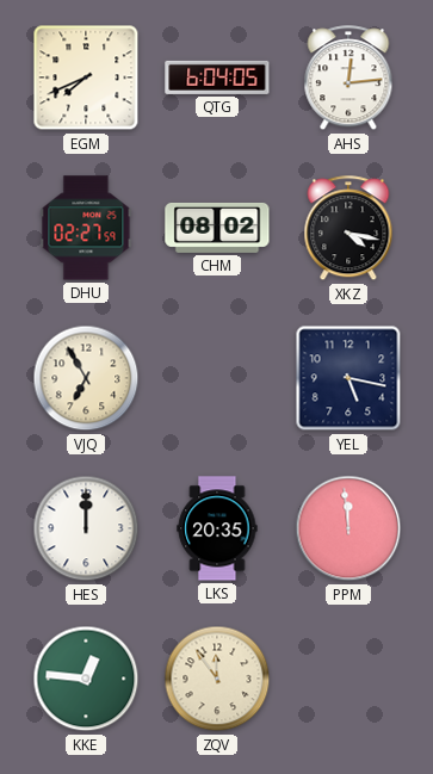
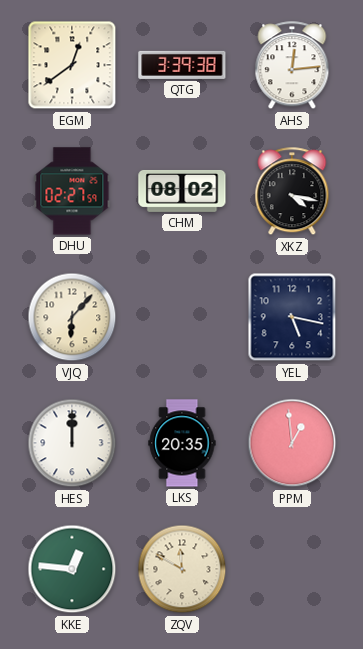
EGM: 7:41 -> 12:39
QTG: 6:04 -> 3:39
VJQ: 6:55 -> 6:07
PPM: 11:59 -> 12:59
ZQV: 11:54 -> 11:50
